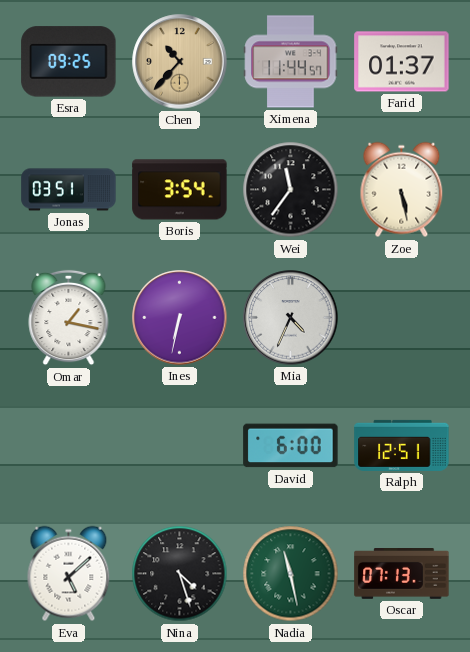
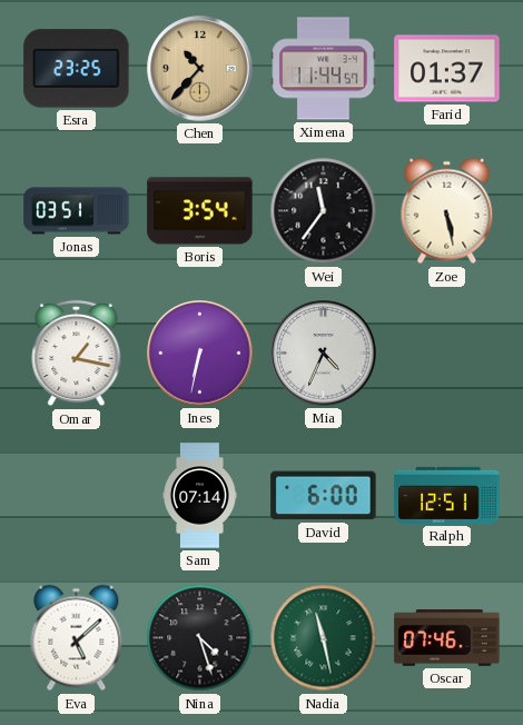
Esra: 09:25 -> 23:25
Sam: none -> 07:14
Oscar: 07:13 -> 07:46
